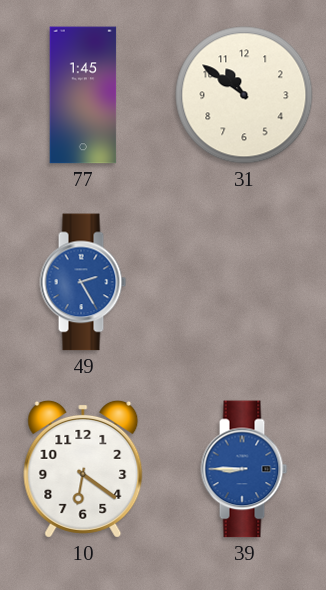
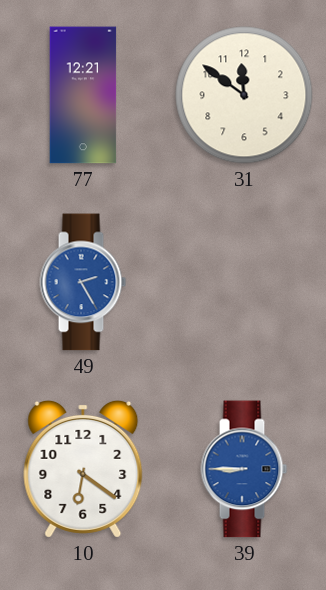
77: 1:45 -> 12:21
31: 10:51 -> 11:51
